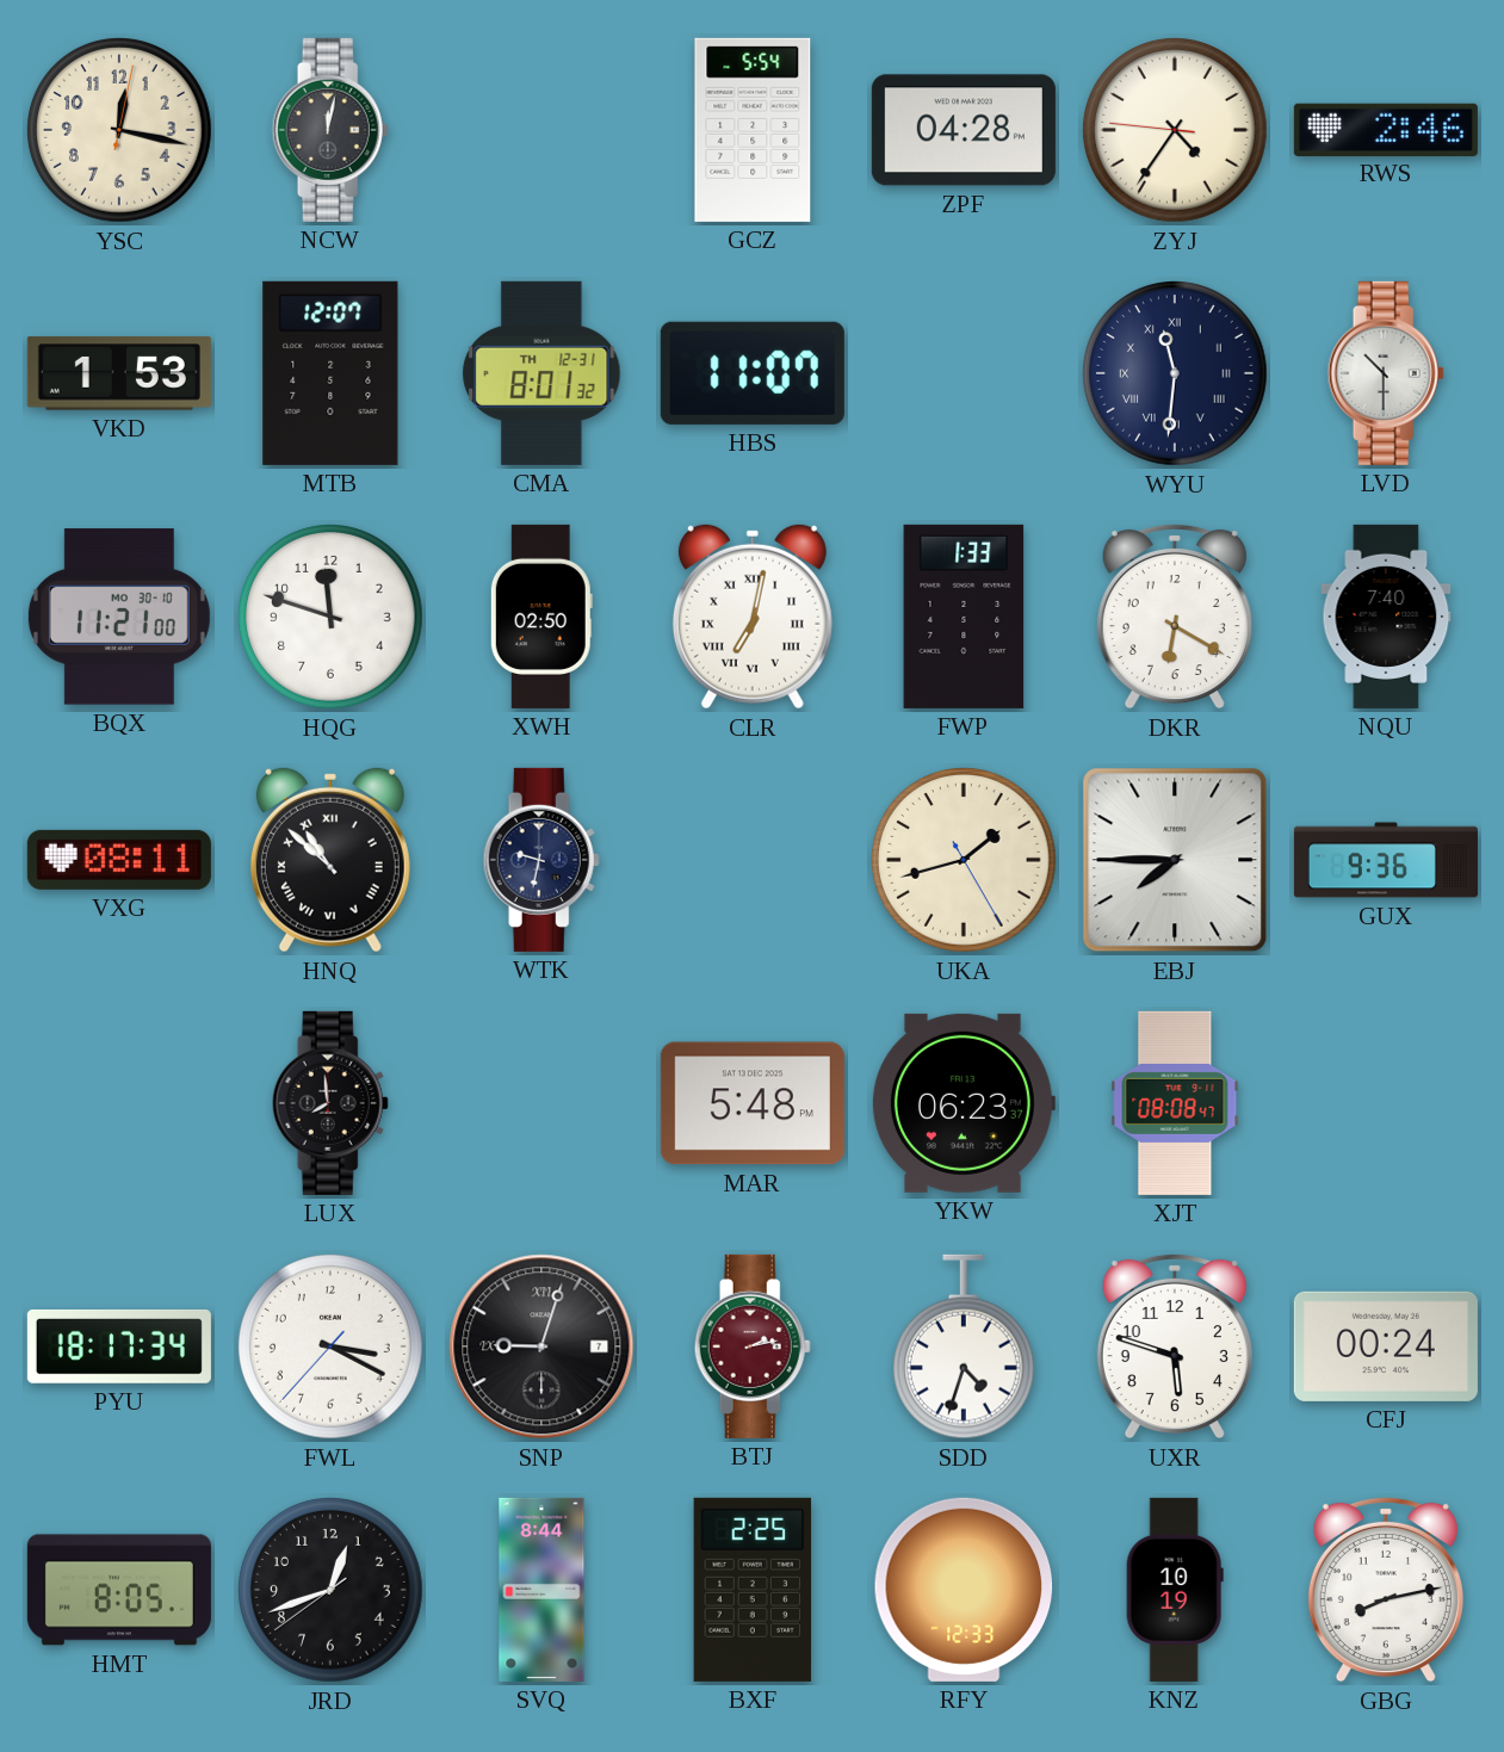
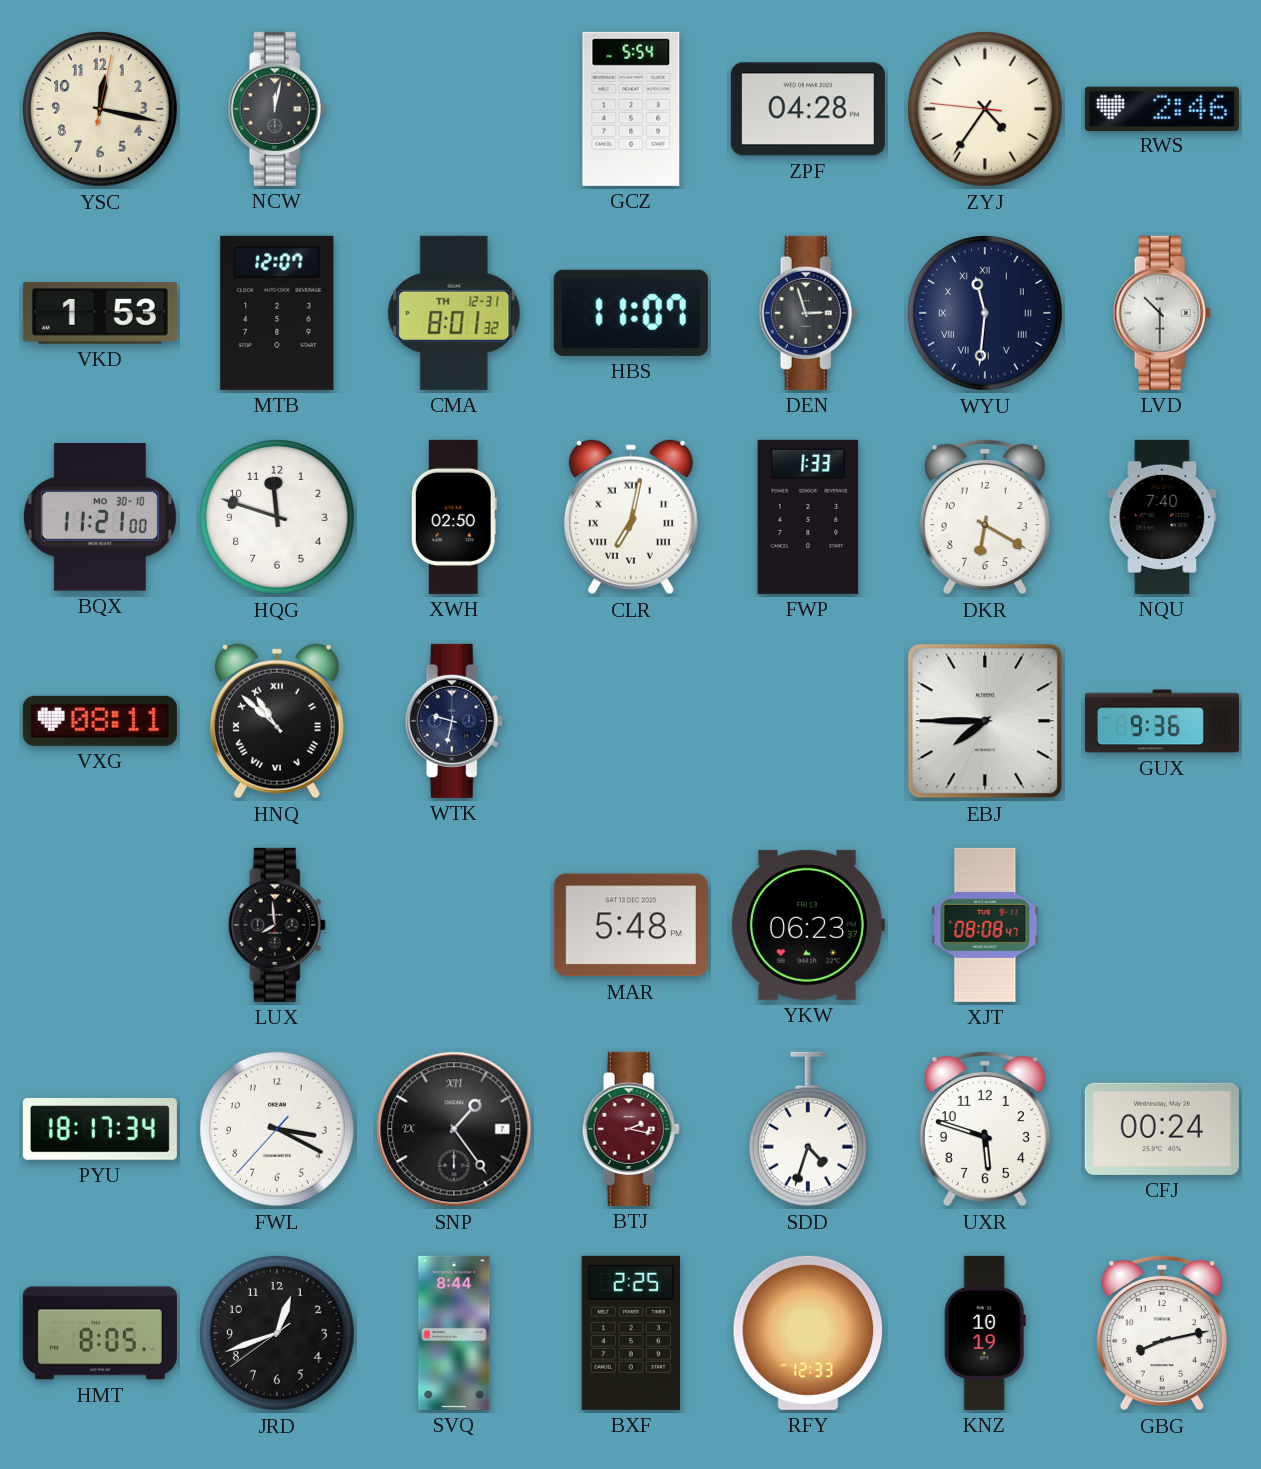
DEN: none -> 2:57
UKA: 1:42 -> none
SNP: 9:03 -> 1:24
BTJ: 2:13 -> 2:17
